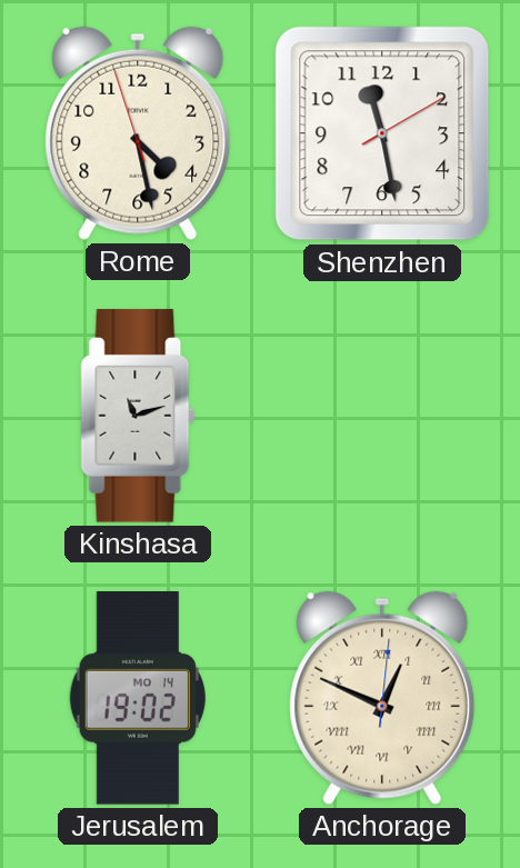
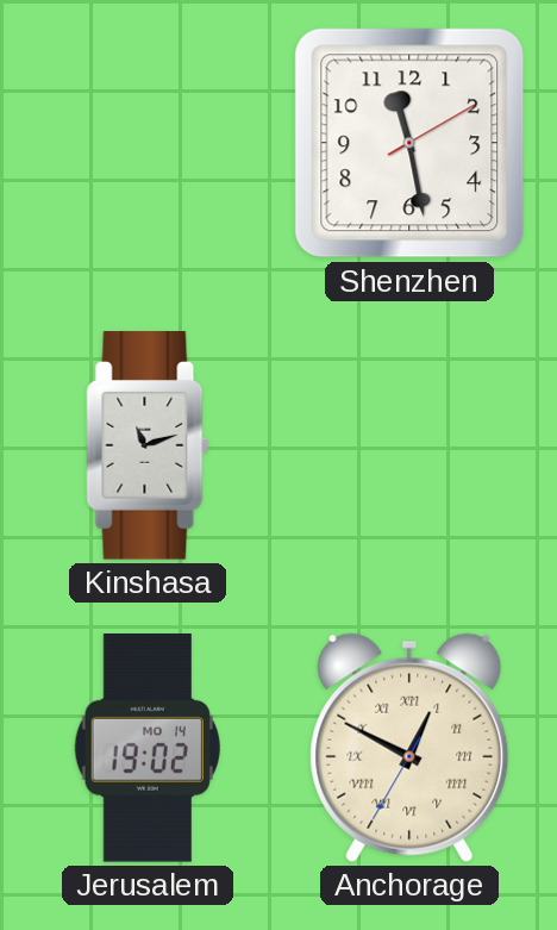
Rome: 4:27 -> none
Anchorage: 12:49:01 -> 12:49:35
